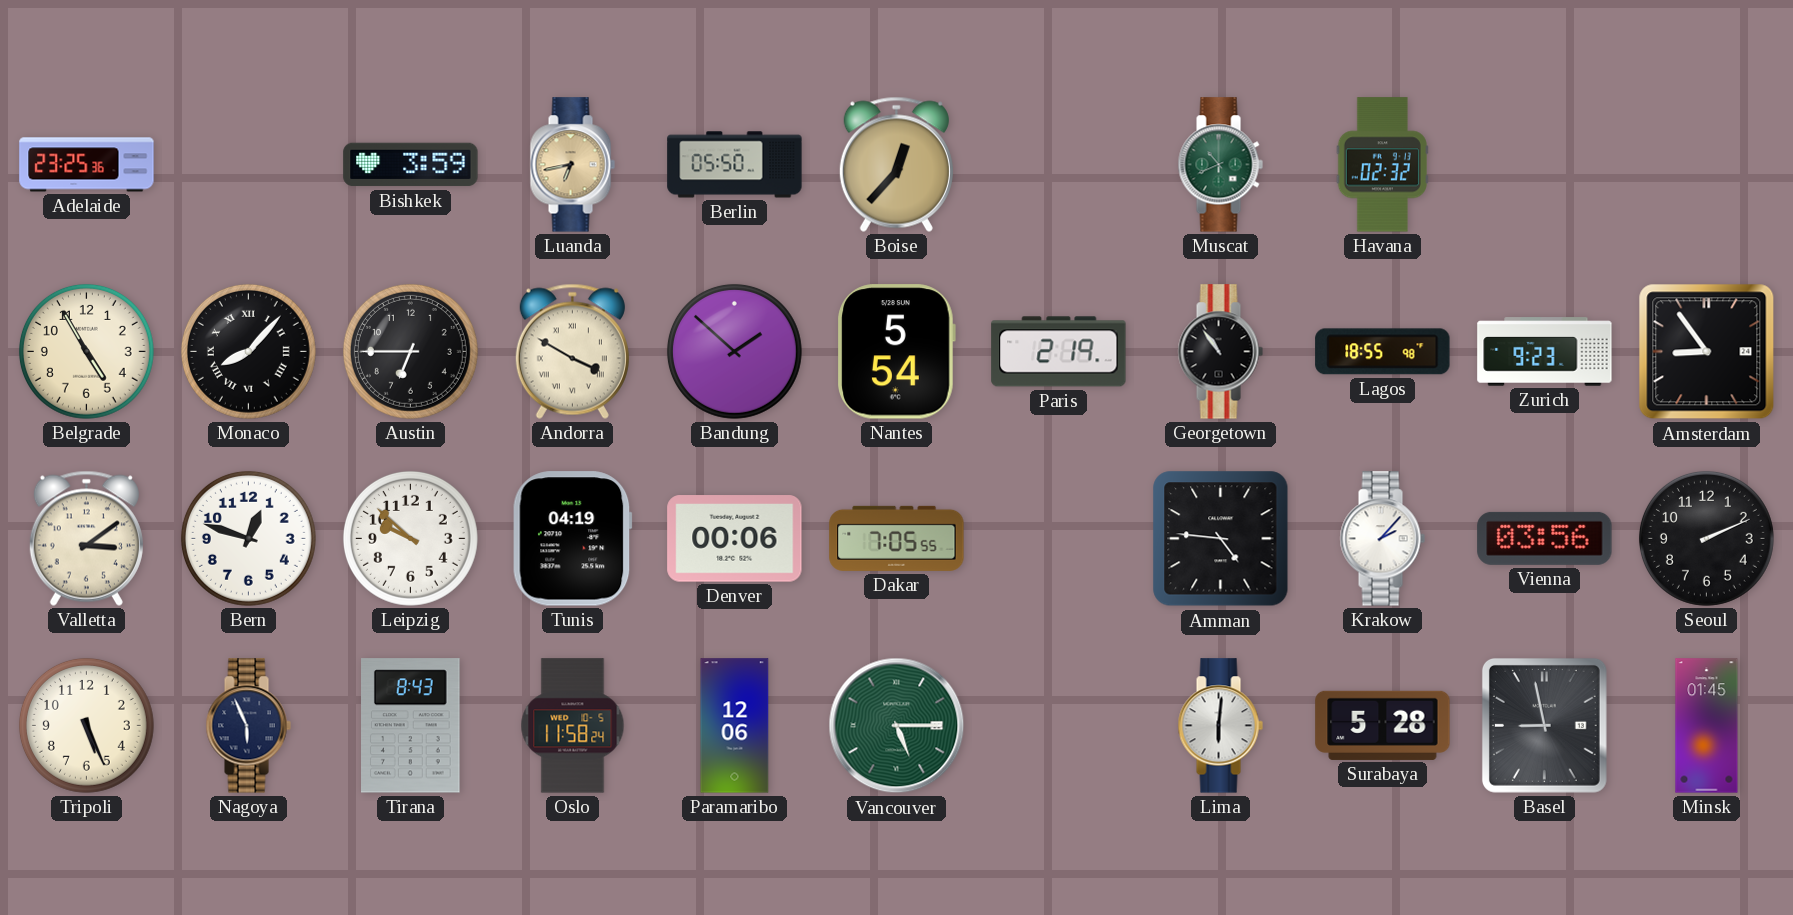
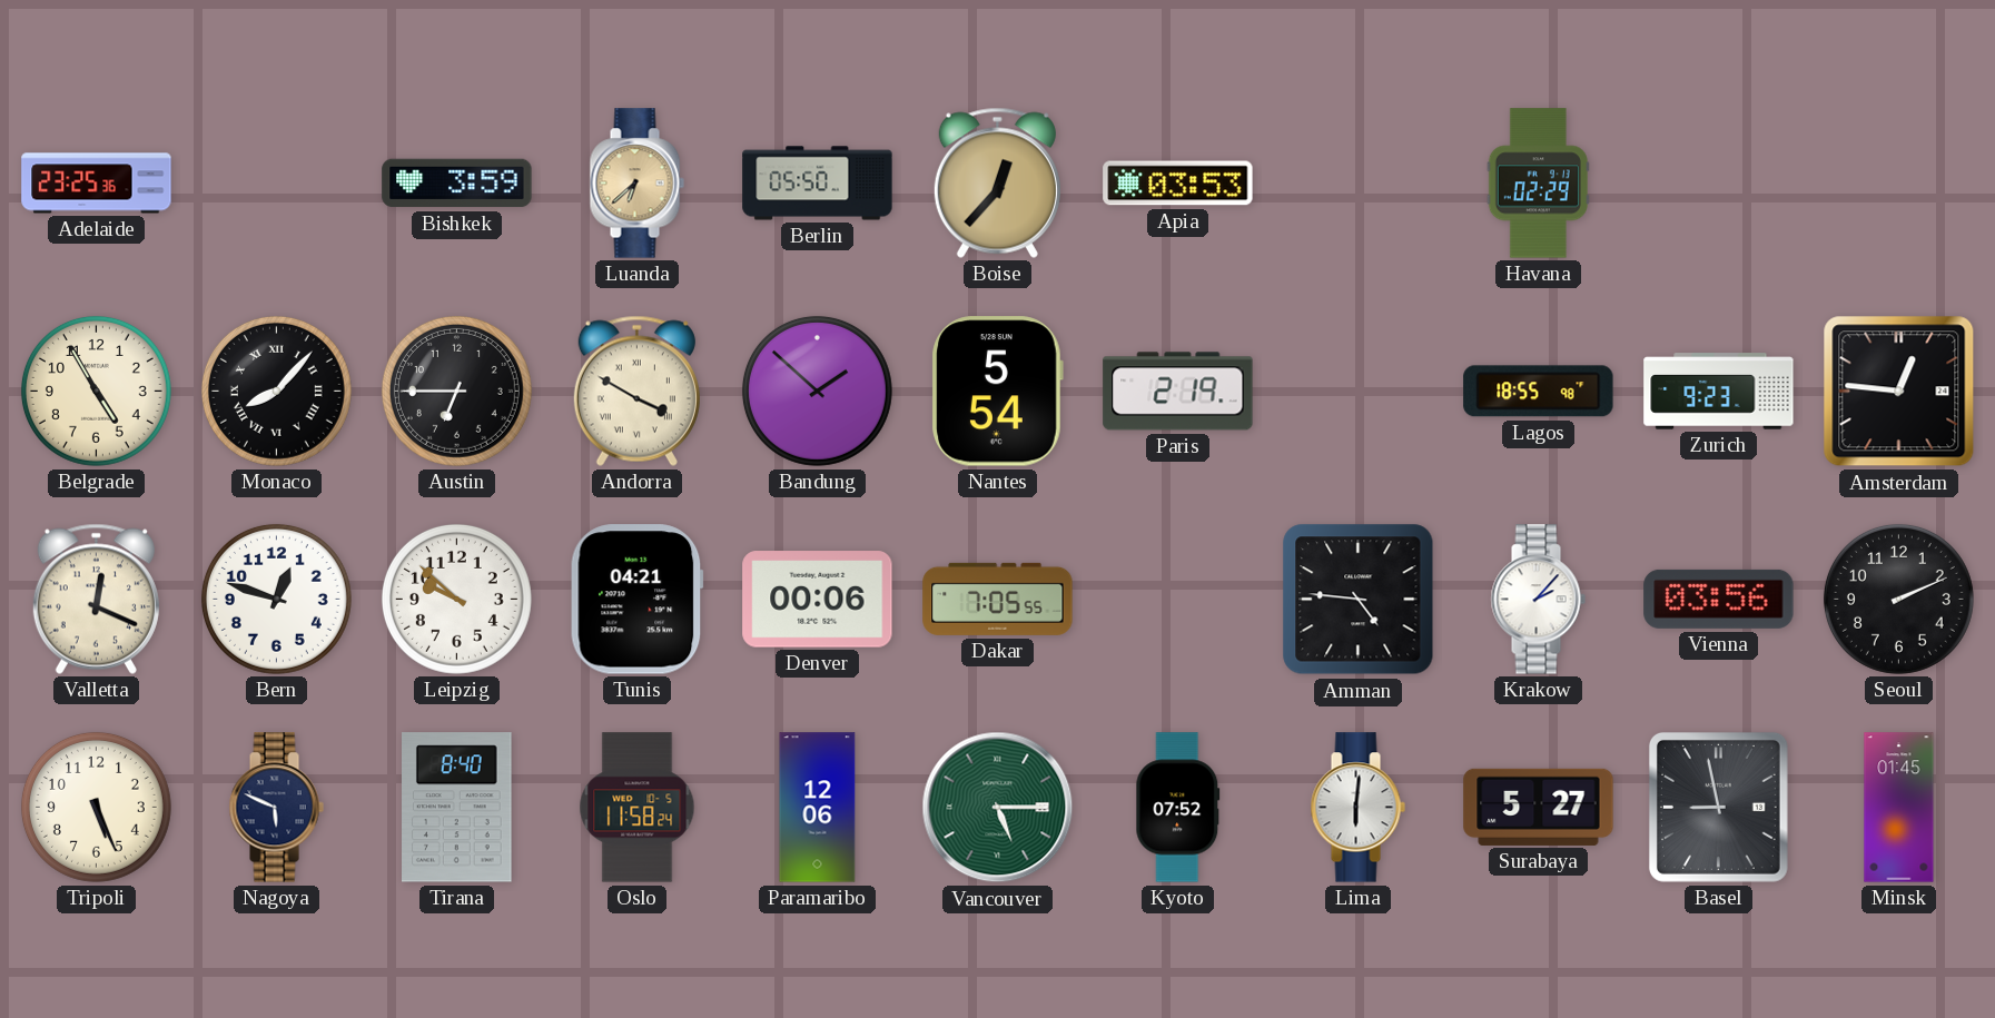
Luanda: 6:43 -> 6:38
Apia: none -> 03:53
Muscat: 10:41 -> none
Havana: 02:32 -> 02:29
Georgetown: 10:54 -> none
Amsterdam: 8:54 -> 12:46
Valletta: 3:09 -> 12:19
Tunis: 04:19 -> 04:21
Nagoya: 5:56 -> 5:49
Tirana: 8:43 -> 8:40
Kyoto: none -> 07:52
Surabaya: 5:28 -> 5:27
